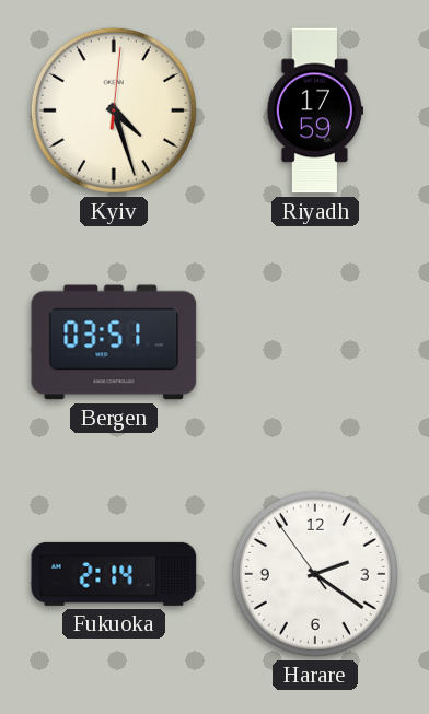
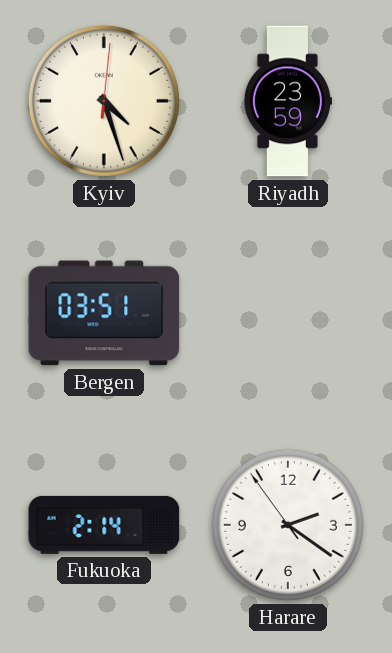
Riyadh: 17:59 -> 23:59
